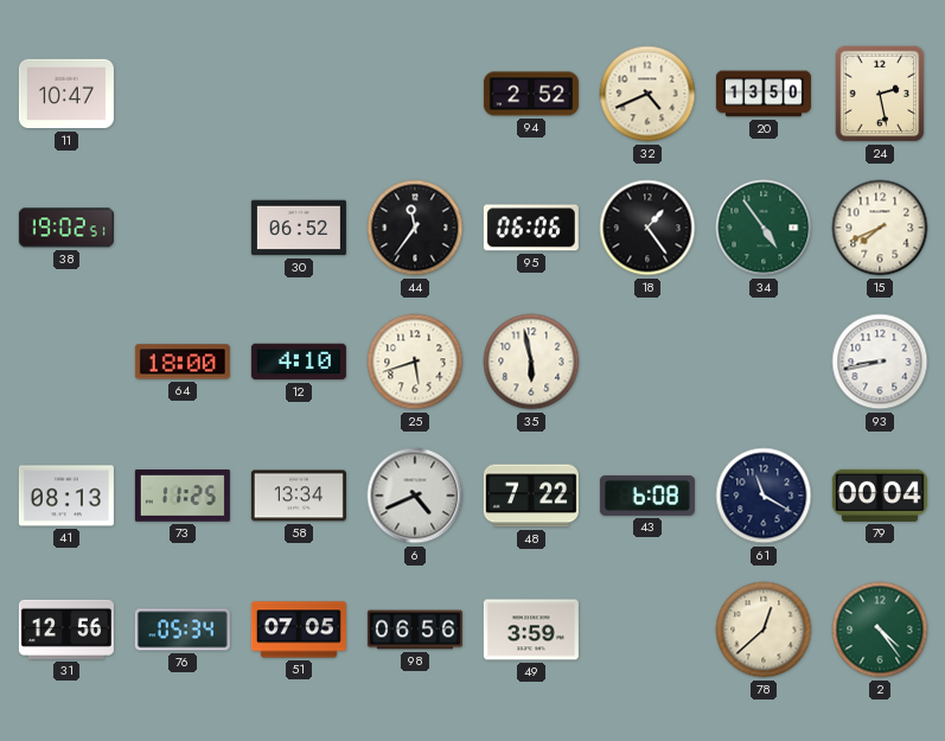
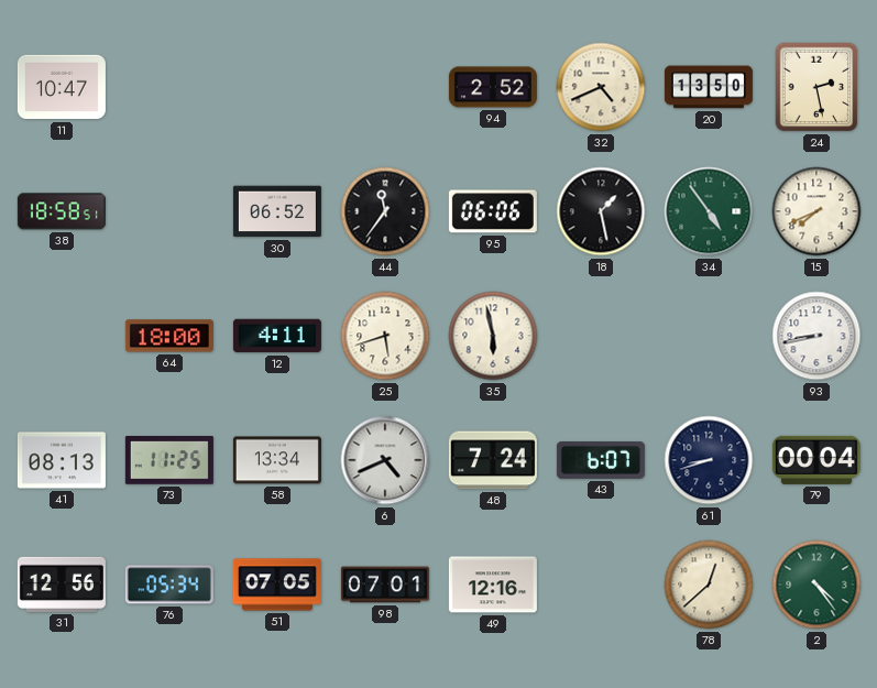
38: 19:02 -> 18:58
18: 1:24 -> 1:28
12: 4:10 -> 4:11
48: 7:22 -> 7:24
43: 6:08 -> 6:07
61: 11:20 -> 8:42
98: 06:56 -> 07:01
49: 3:59 -> 12:16
